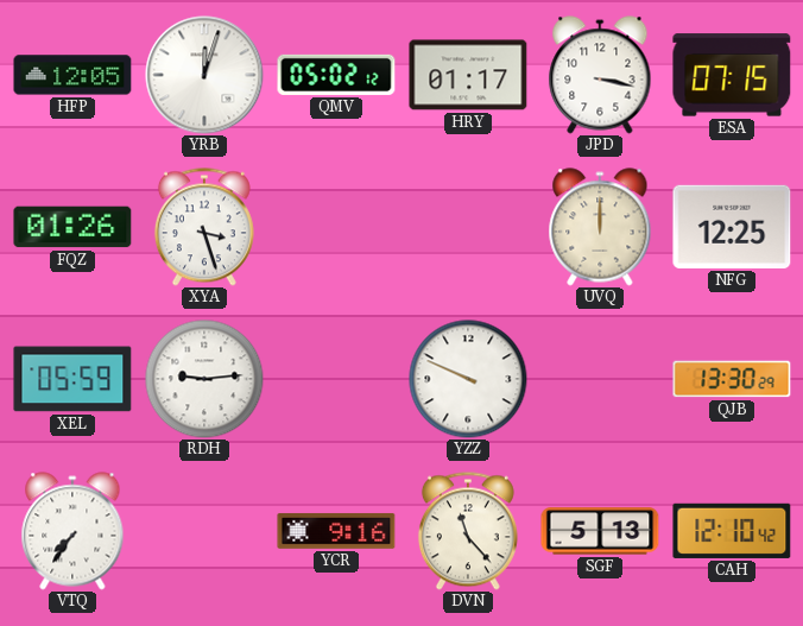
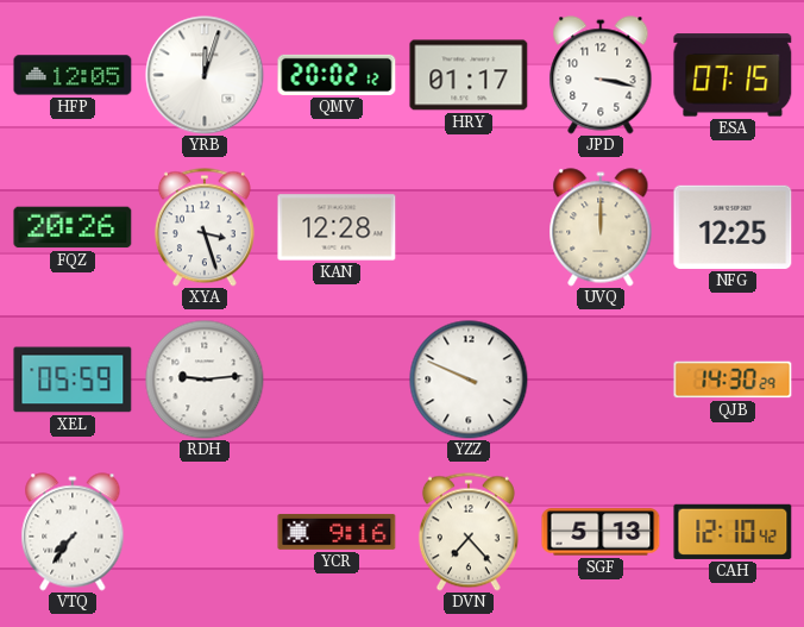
QMV: 05:02 -> 20:02
FQZ: 01:26 -> 20:26
KAN: none -> 12:28
QJB: 13:30 -> 14:30
DVN: 11:23 -> 7:23
